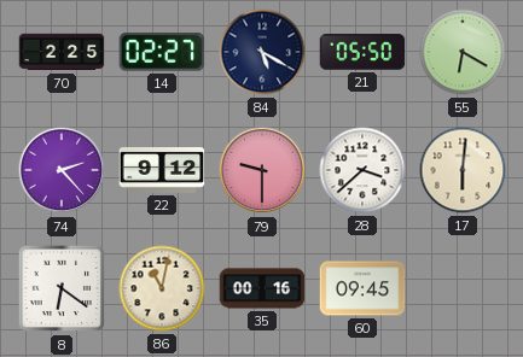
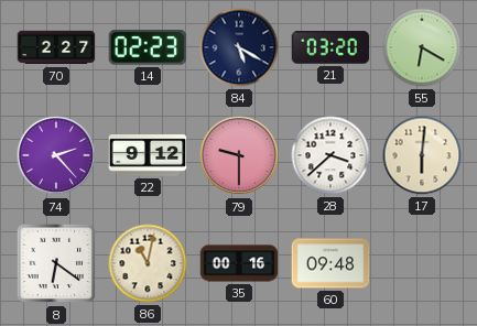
70: 2:25 -> 2:27
14: 02:27 -> 02:23
21: 05:50 -> 03:20
60: 09:45 -> 09:48
